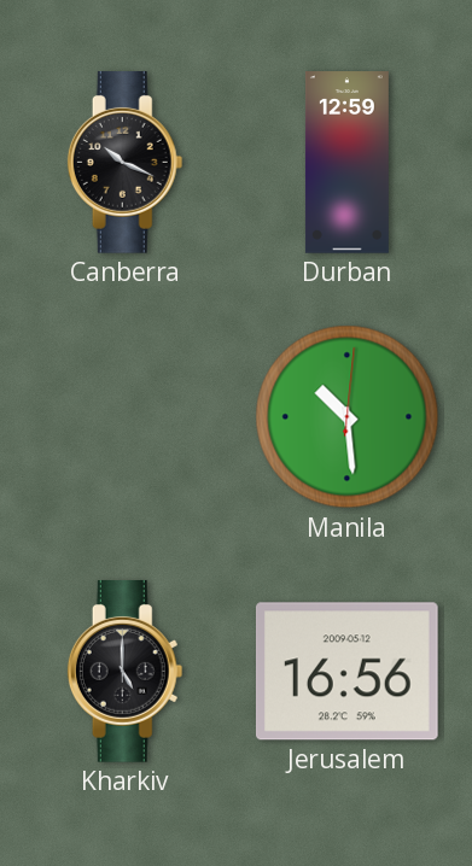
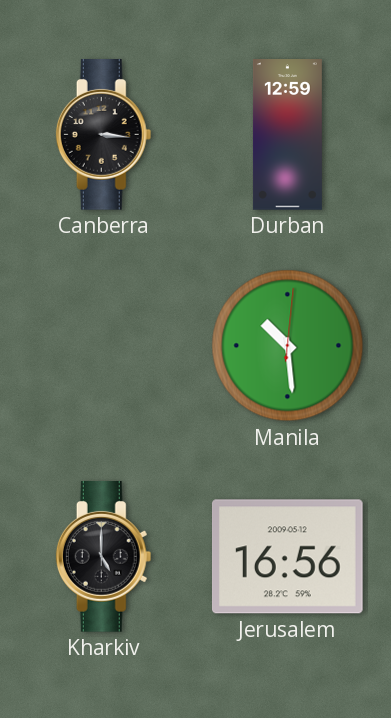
Canberra: 10:19 -> 3:16
